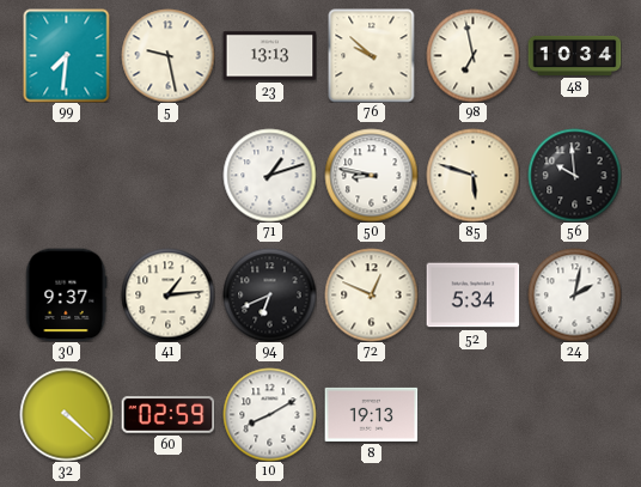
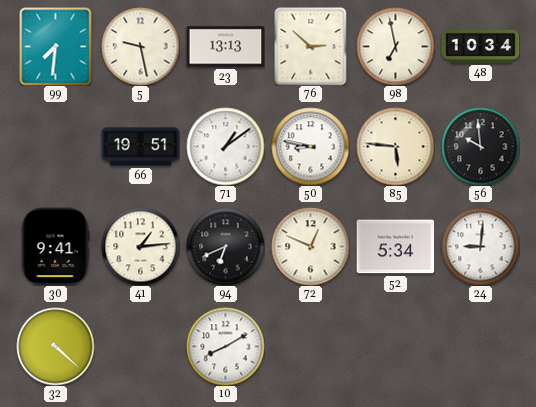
76: 9:52 -> 2:52
66: none -> 19:51
71: 1:12 -> 1:09
85: 5:48 -> 5:46
30: 9:37 -> 9:41
24: 2:02 -> 9:01
60: 02:59 -> none
8: 19:13 -> none
